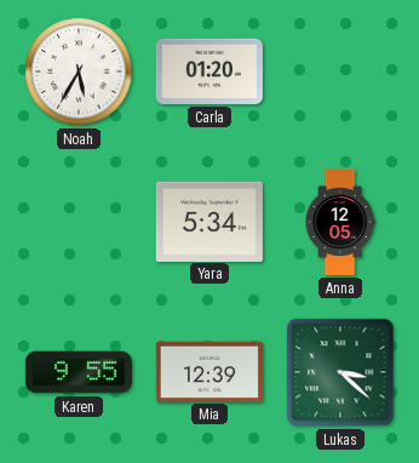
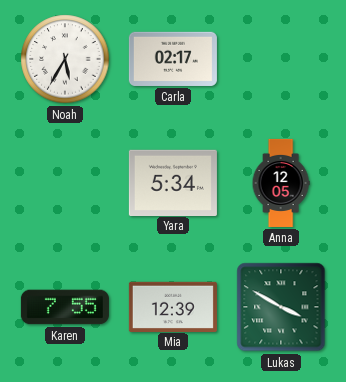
Carla: 01:20 -> 02:17
Karen: 9:55 -> 7:55
Lukas: 3:22 -> 3:50
